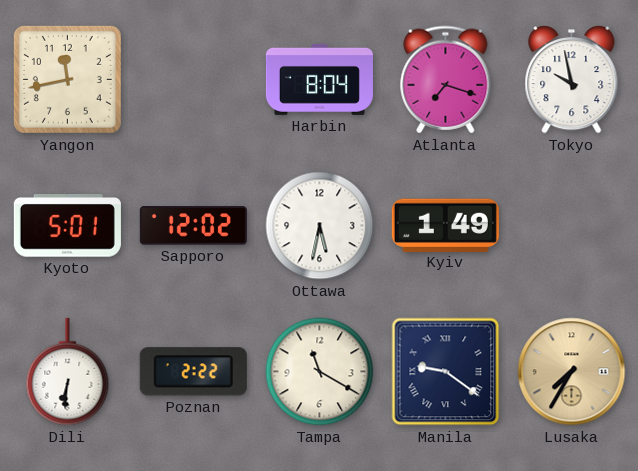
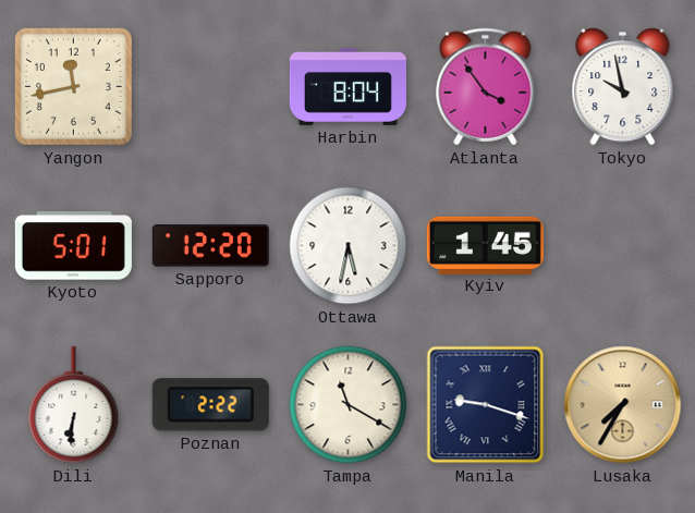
Atlanta: 7:18 -> 3:54
Sapporo: 12:02 -> 12:20
Kyiv: 1:49 -> 1:45
Manila: 9:21 -> 9:18
